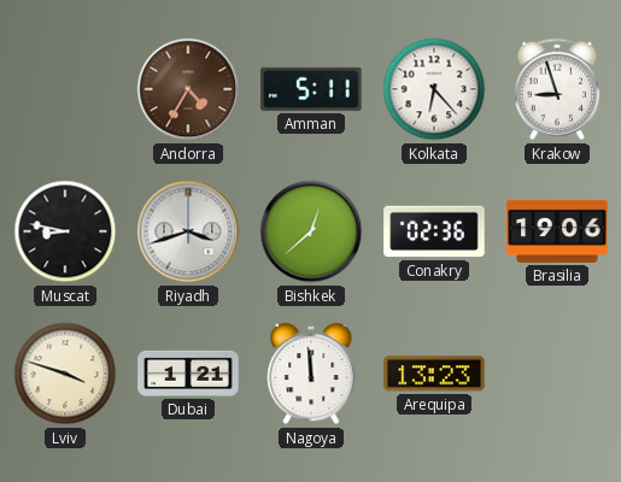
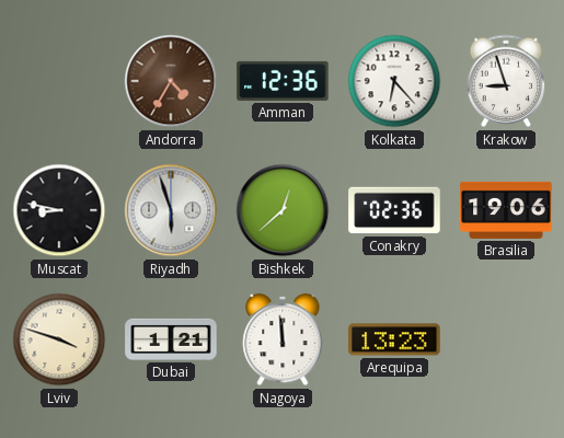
Amman: 5:11 -> 12:36
Riyadh: 3:42 -> 5:57
